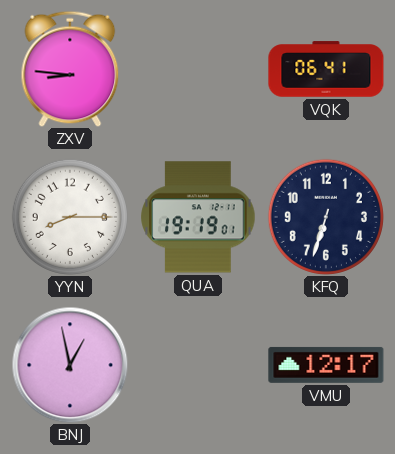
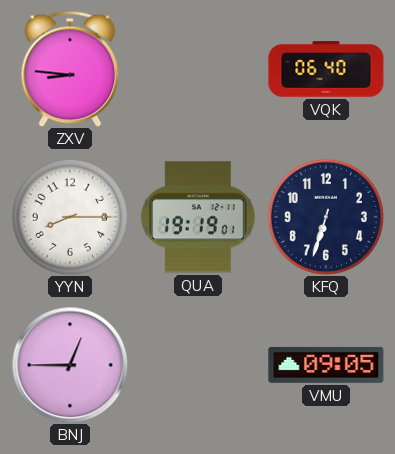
VQK: 06:41 -> 06:40
BNJ: 12:58 -> 12:45
VMU: 12:17 -> 09:05
